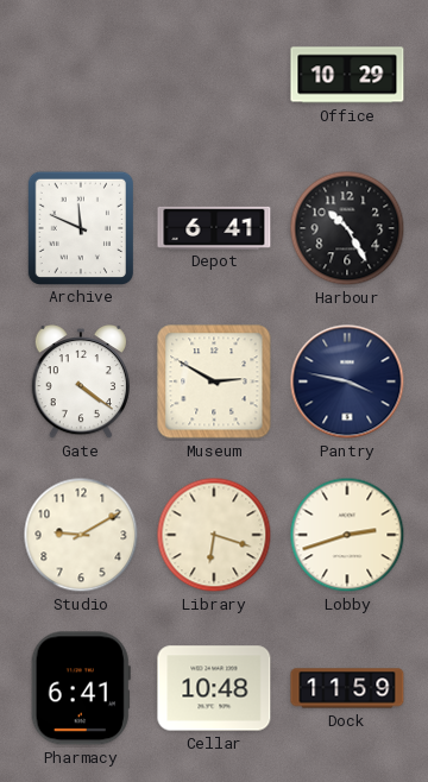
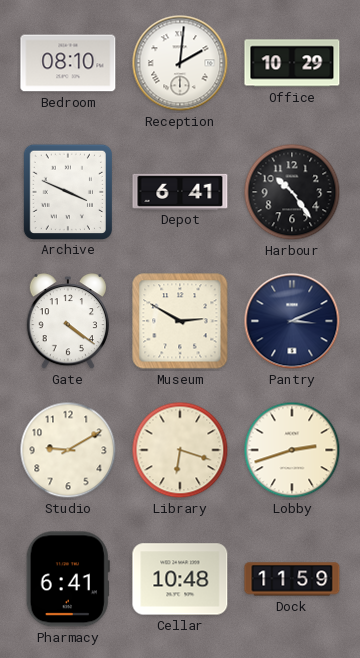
Bedroom: none -> 08:10
Reception: none -> 2:01
Archive: 11:49 -> 3:49
Harbour: 10:25 -> 10:24
Pantry: 3:47 -> 3:11
